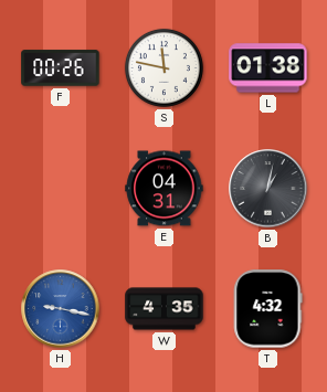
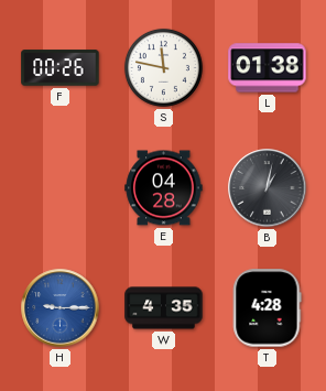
E: 04:31 -> 04:28
H: 9:17 -> 9:15
T: 4:32 -> 4:28
